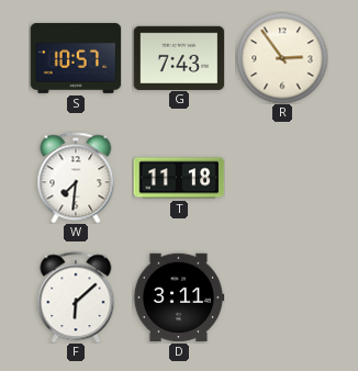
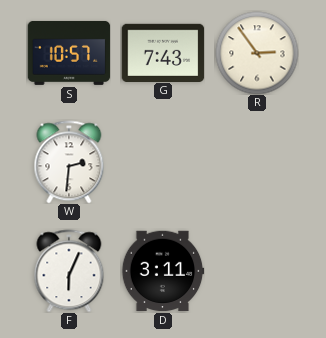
W: 7:31 -> 2:31
T: 11:18 -> none
F: 6:08 -> 6:04
